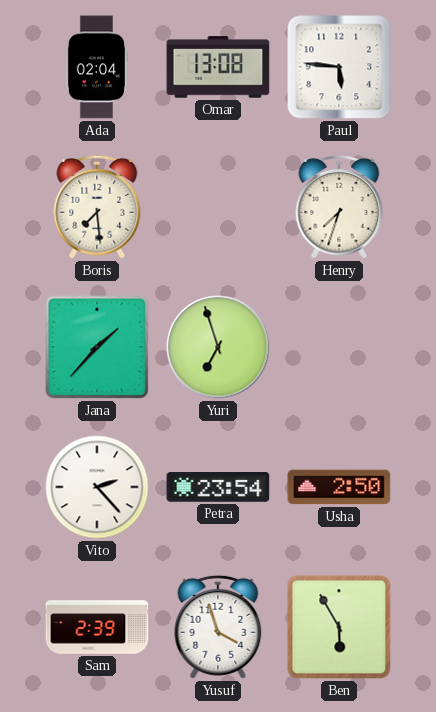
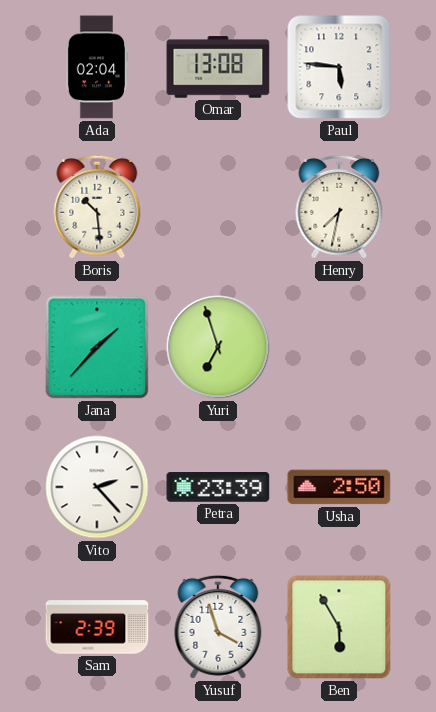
Boris: 7:29 -> 10:29
Henry: 7:33 -> 7:32
Petra: 23:54 -> 23:39
